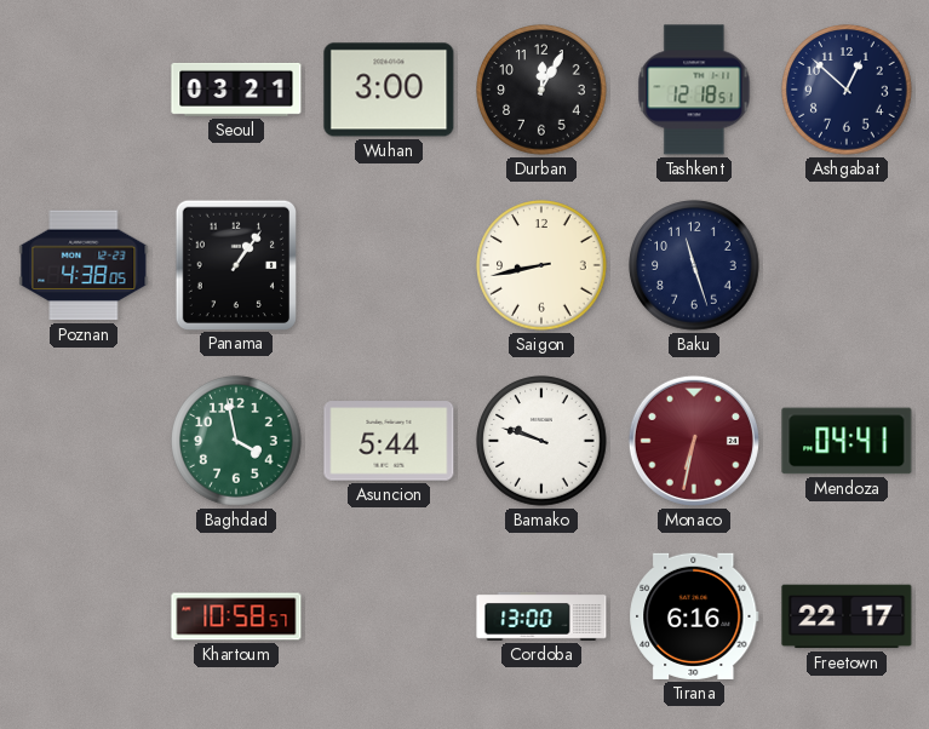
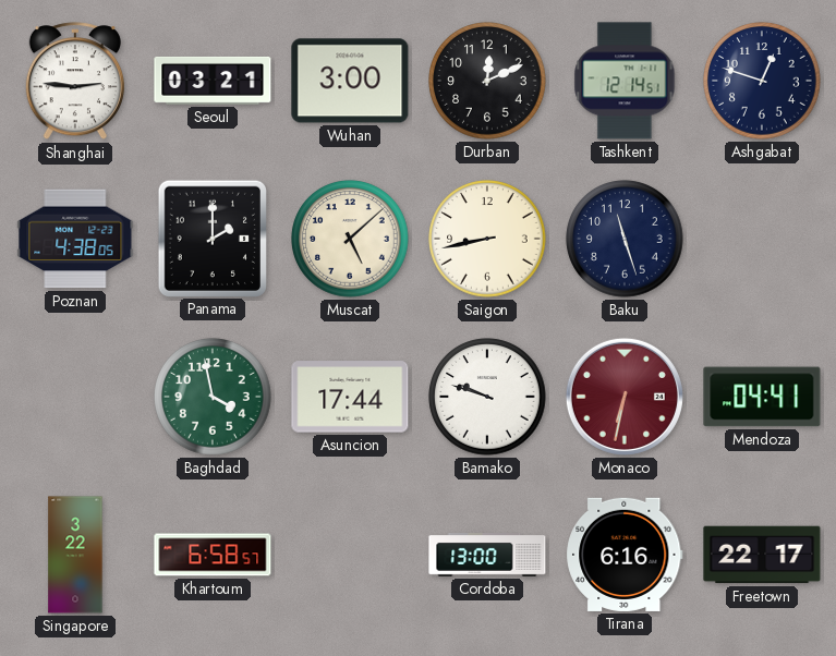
Shanghai: none -> 2:46
Durban: 12:05 -> 12:11
Tashkent: 12:18 -> 12:14
Ashgabat: 12:52 -> 12:48
Panama: 1:06 -> 2:00
Muscat: none -> 5:08
Asuncion: 5:44 -> 17:44
Singapore: none -> 3:22
Khartoum: 10:58 -> 6:58
